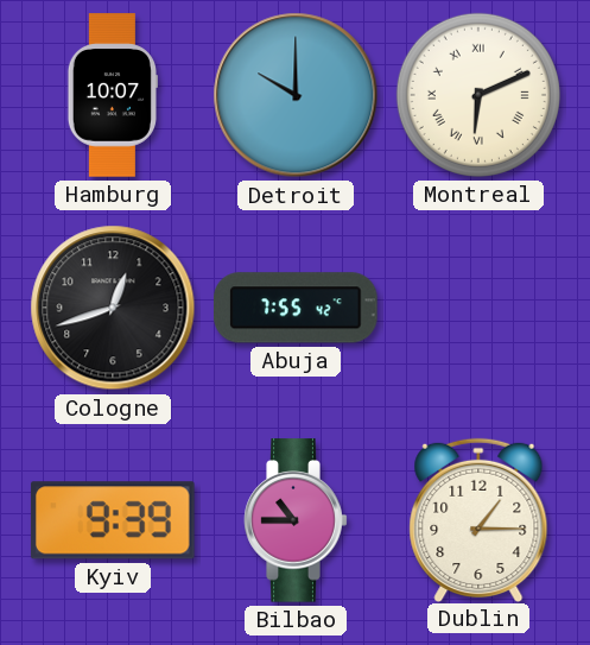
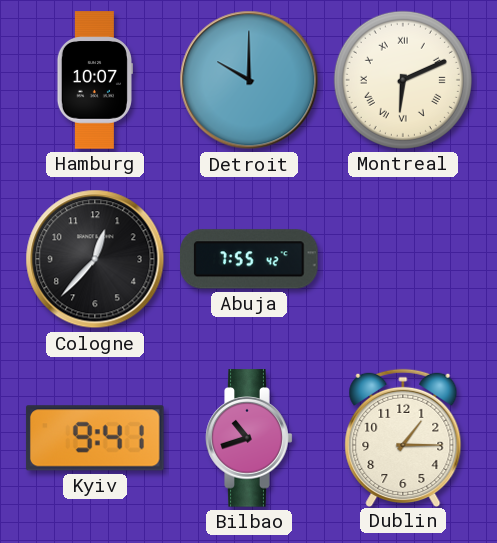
Cologne: 12:42 -> 12:37
Kyiv: 9:39 -> 9:41
Bilbao: 10:45 -> 10:42
